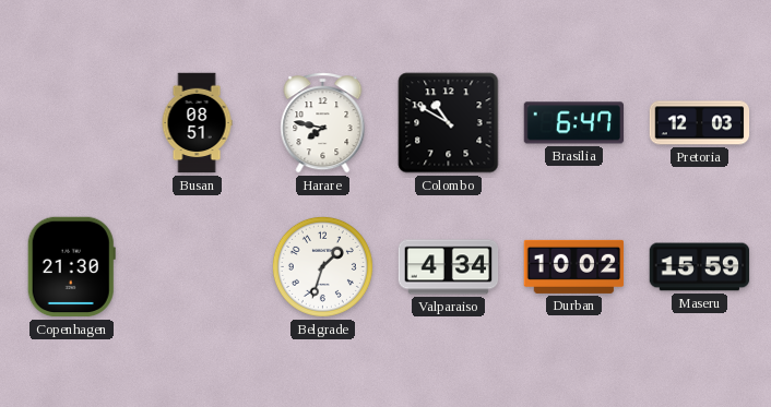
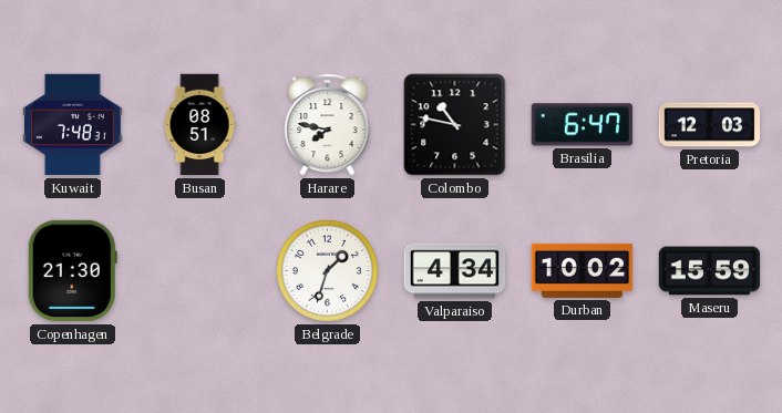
Kuwait: none -> 7:48
Colombo: 10:50 -> 10:47
